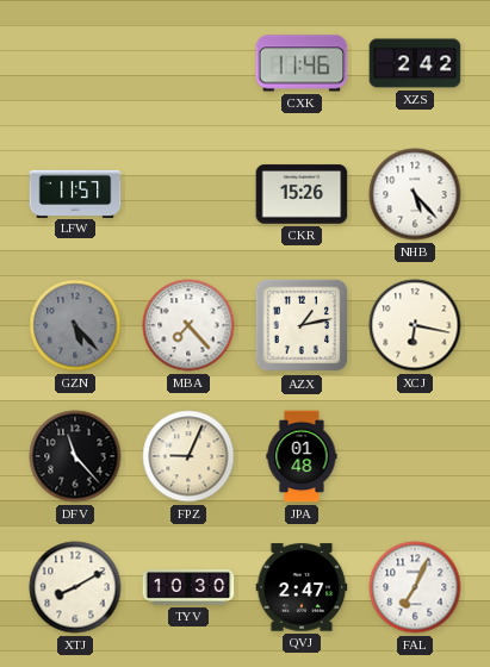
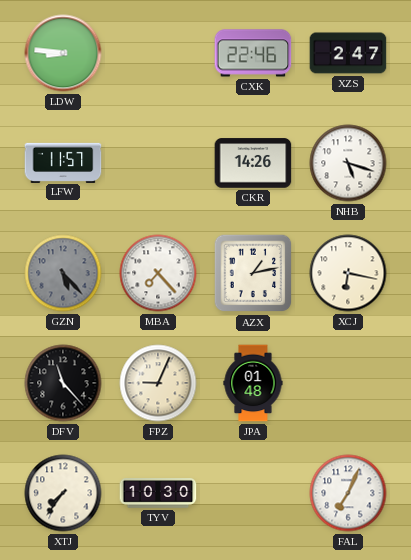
LDW: none -> 8:46
CXK: 11:46 -> 22:46
XZS: 2:42 -> 2:47
CKR: 15:26 -> 14:26
NHB: 5:23 -> 5:18
XTJ: 8:10 -> 7:36
QVJ: 2:47 -> none
